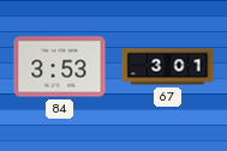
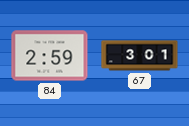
84: 3:53 -> 2:59
